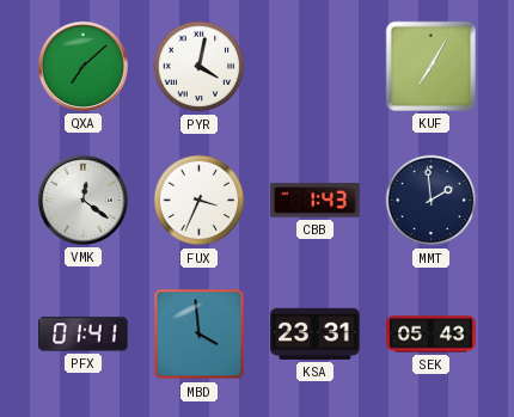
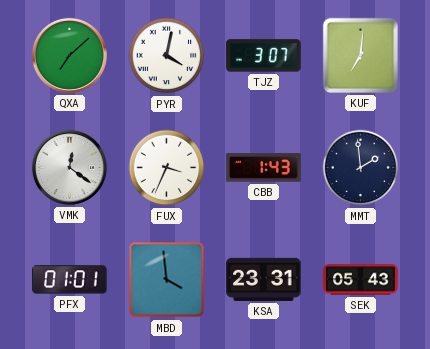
TJZ: none -> 3:07
KUF: 7:05 -> 7:01
PFX: 01:41 -> 01:01
